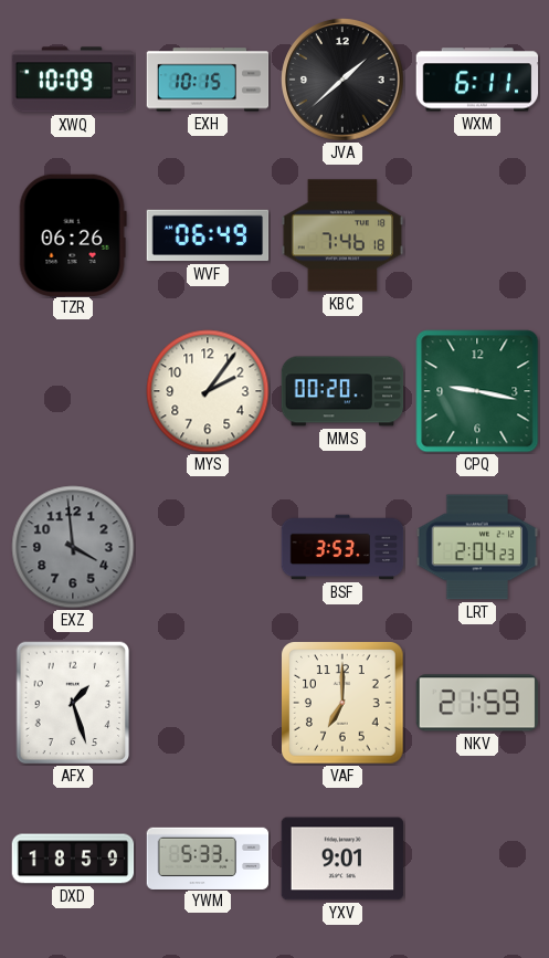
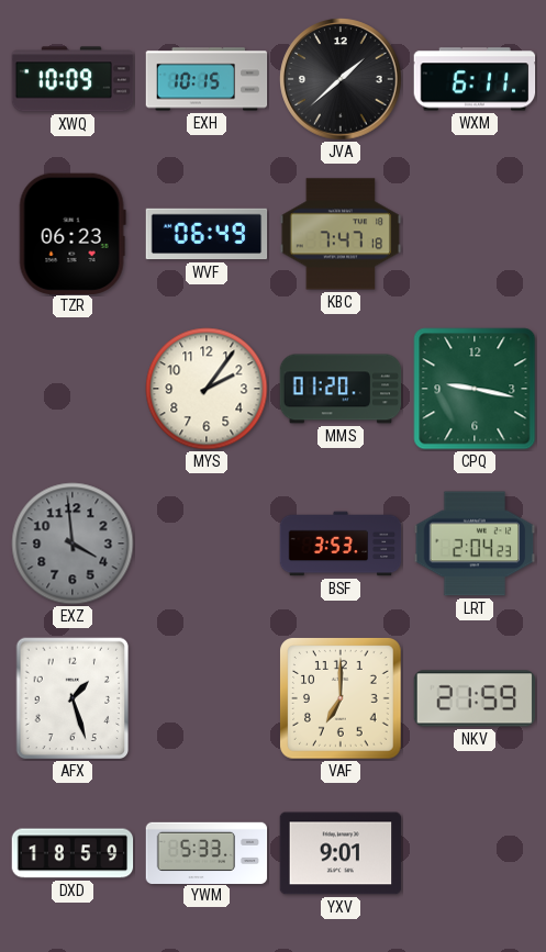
TZR: 06:26 -> 06:23
KBC: 7:46 -> 7:47
MMS: 00:20 -> 01:20
